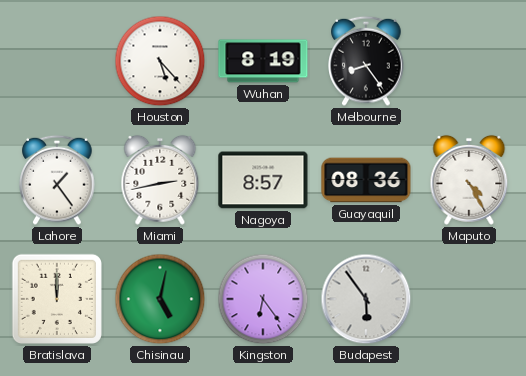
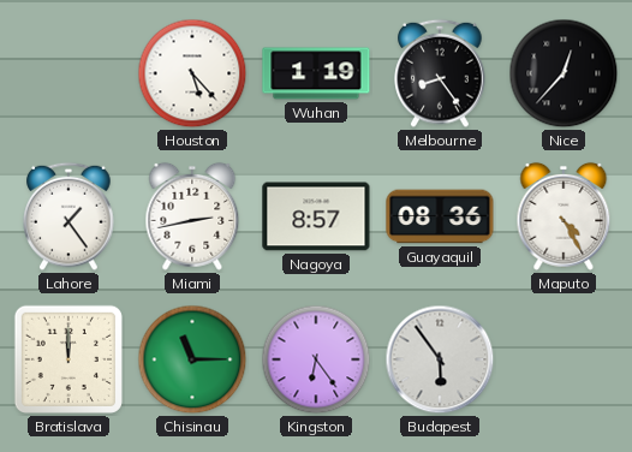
Wuhan: 8:19 -> 1:19
Nice: none -> 12:37
Chisinau: 5:02 -> 11:15
